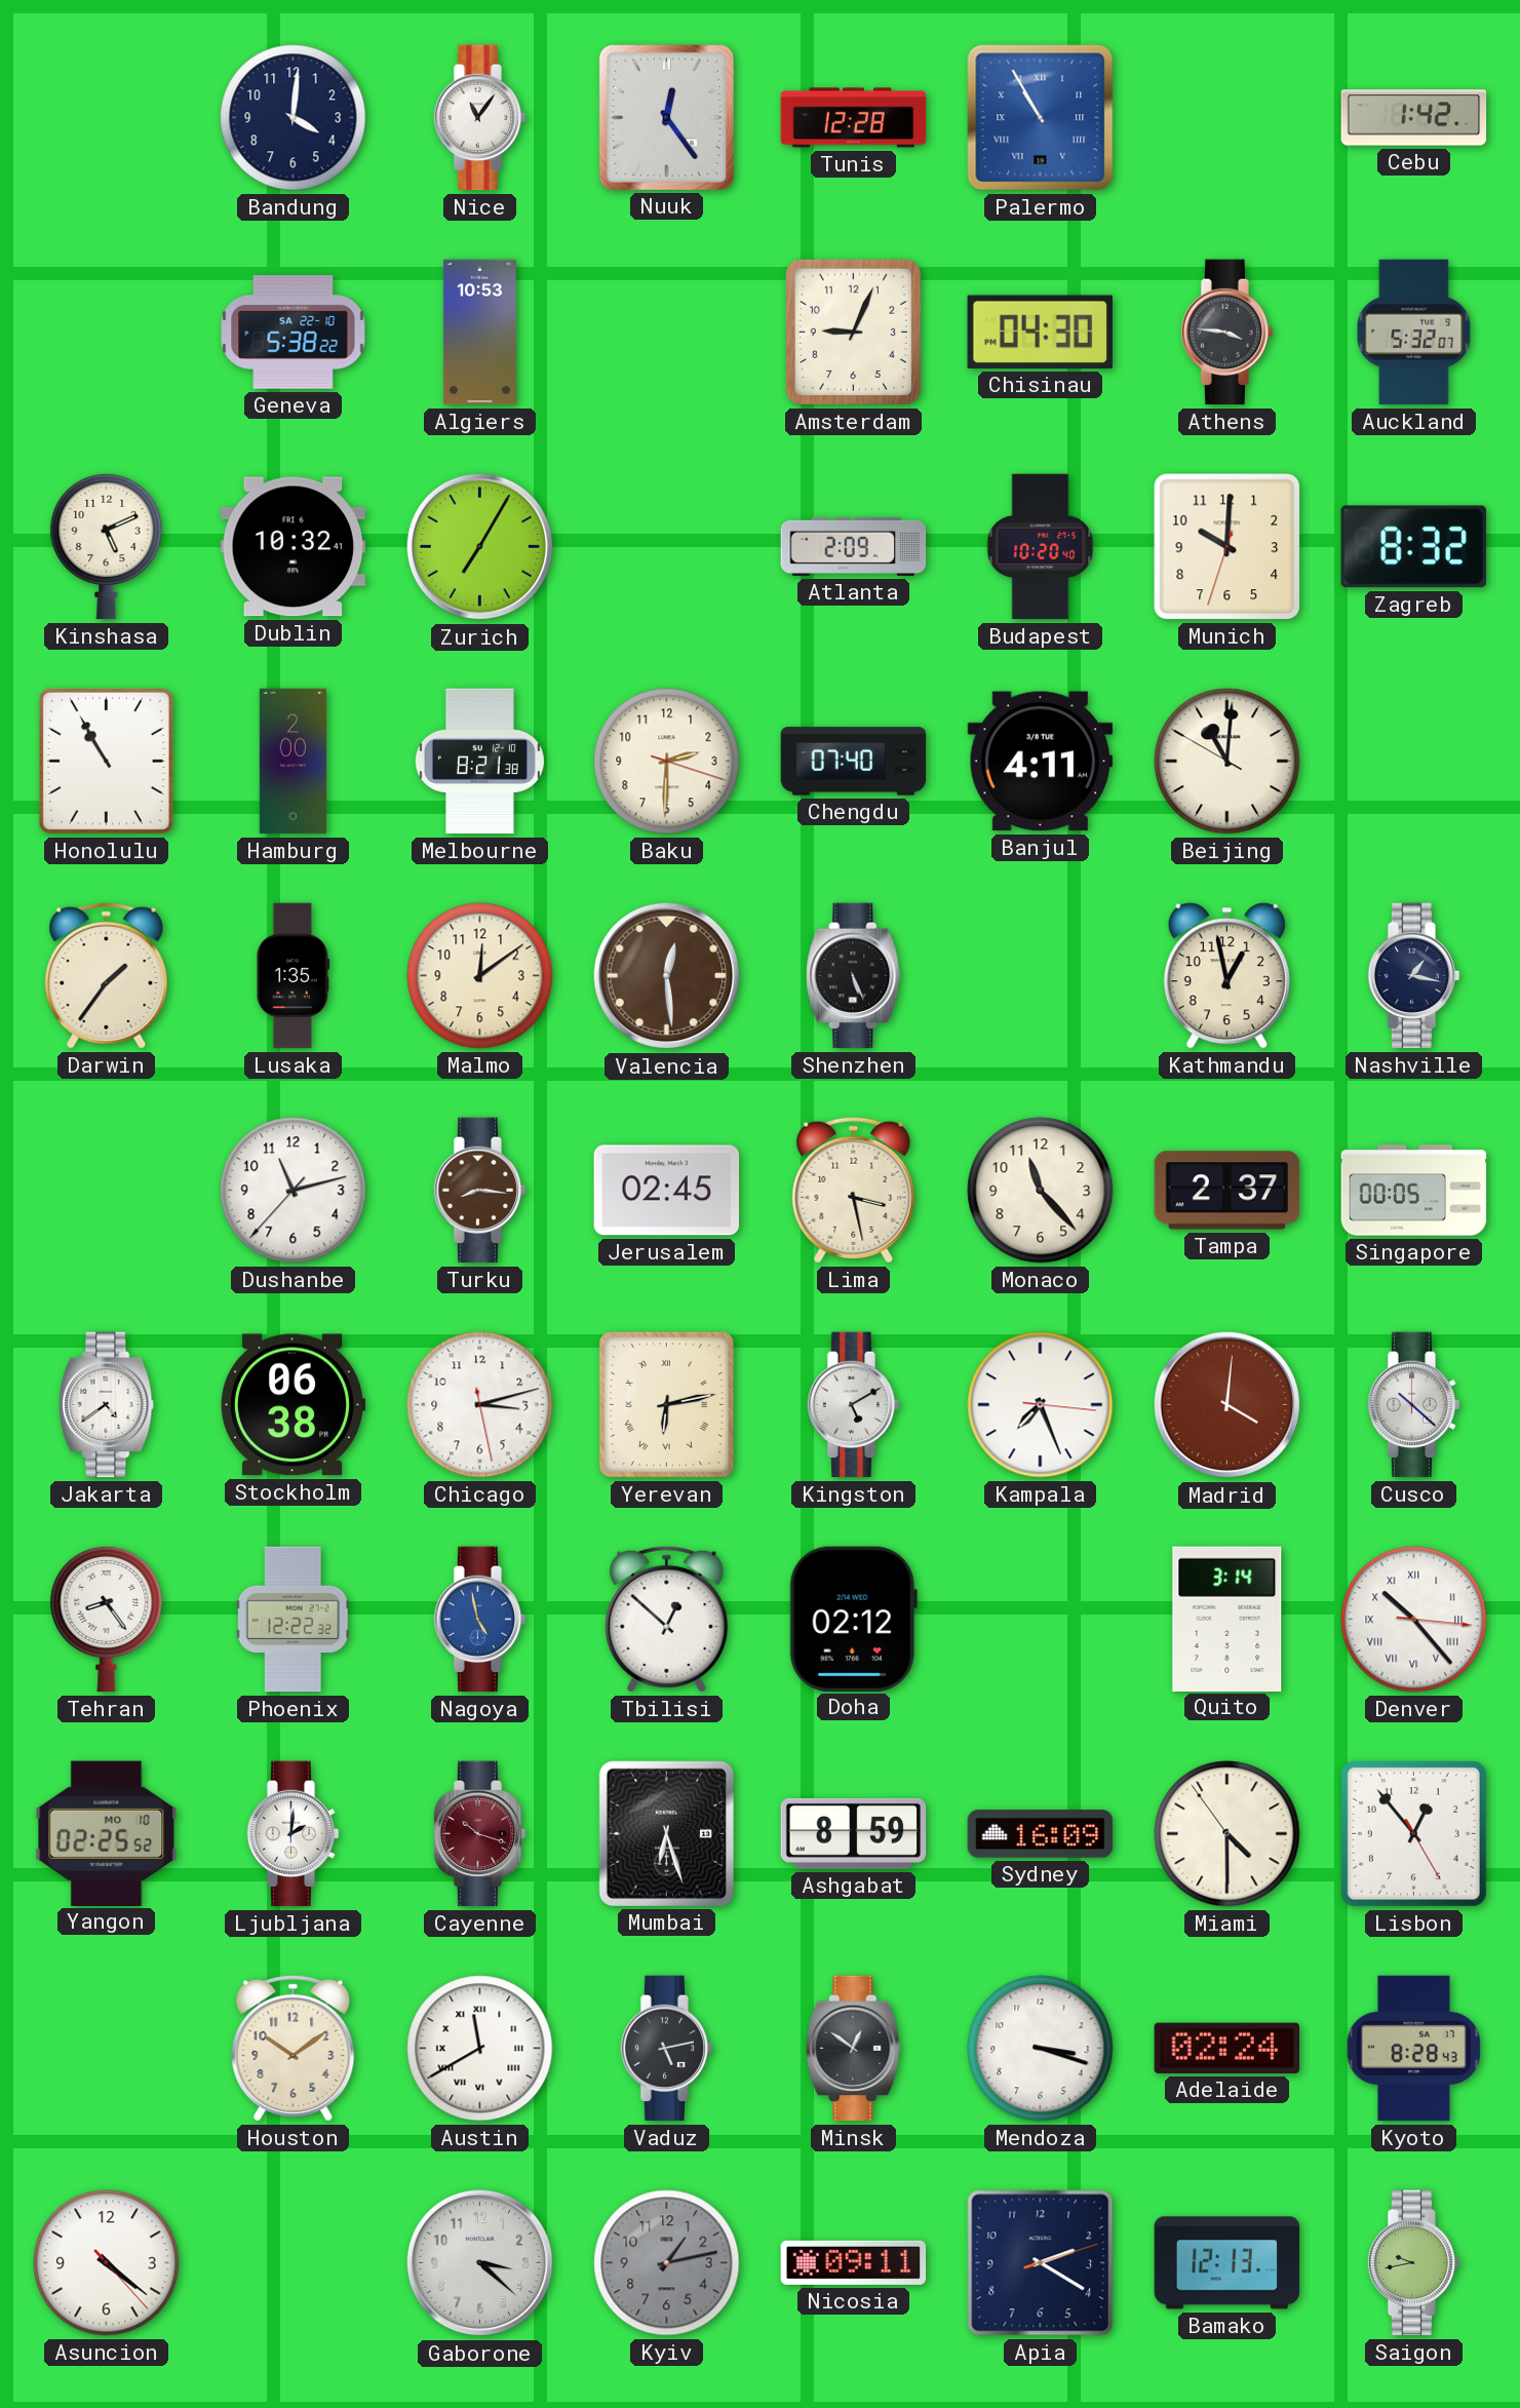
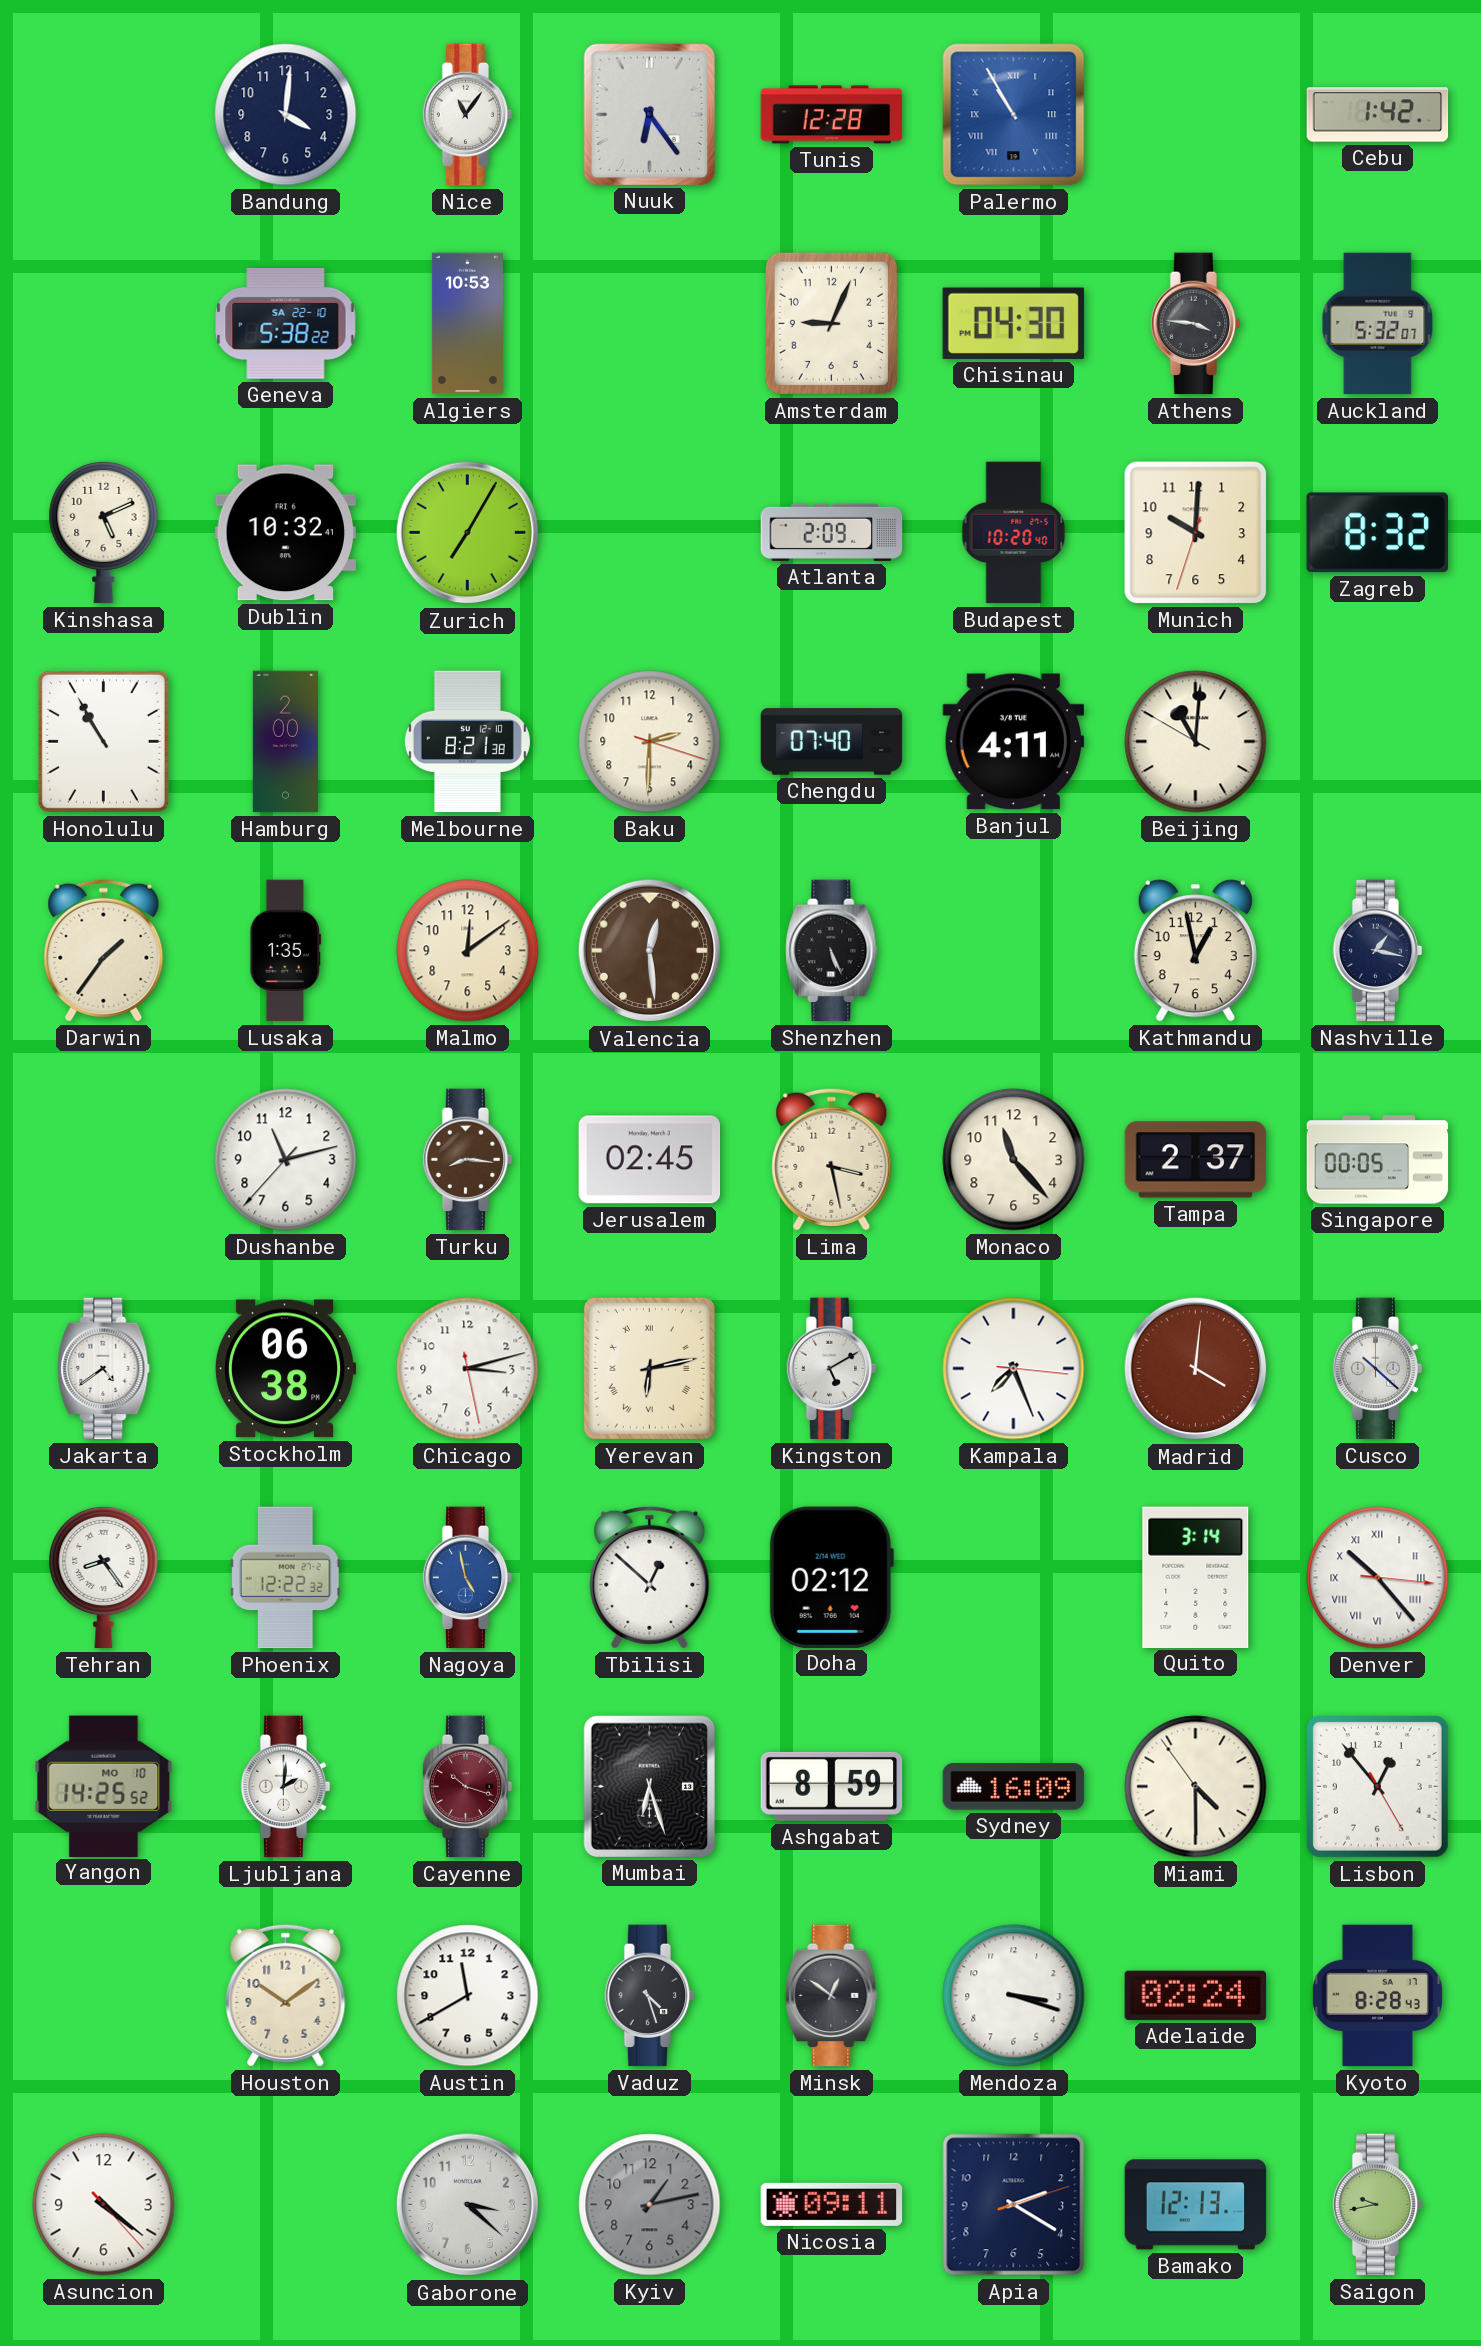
Nuuk: 12:24 -> 6:24
Yangon: 02:25 -> 14:25
Austin numerals: Roman -> Arabic
Vaduz: 5:13 -> 4:27
